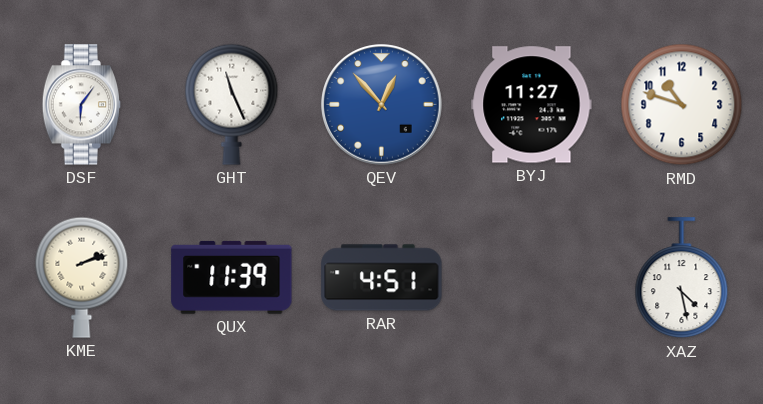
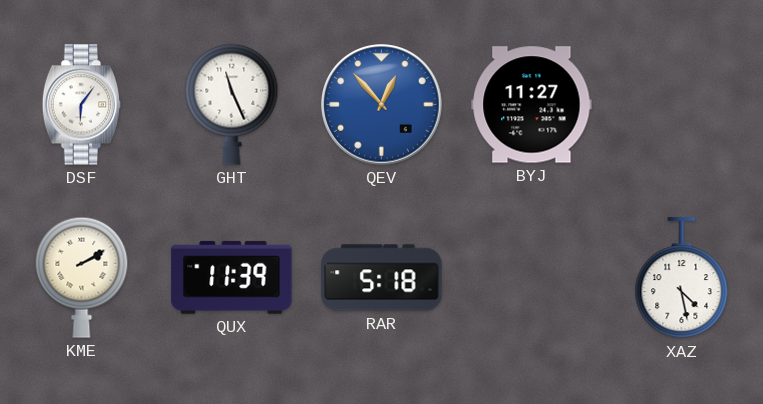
RMD: 10:48 -> none
KME: 2:12 -> 2:10
RAR: 4:51 -> 5:18
